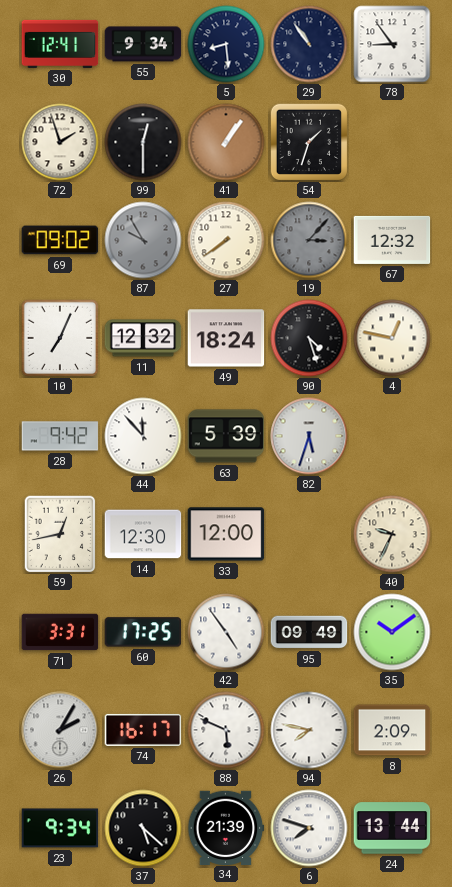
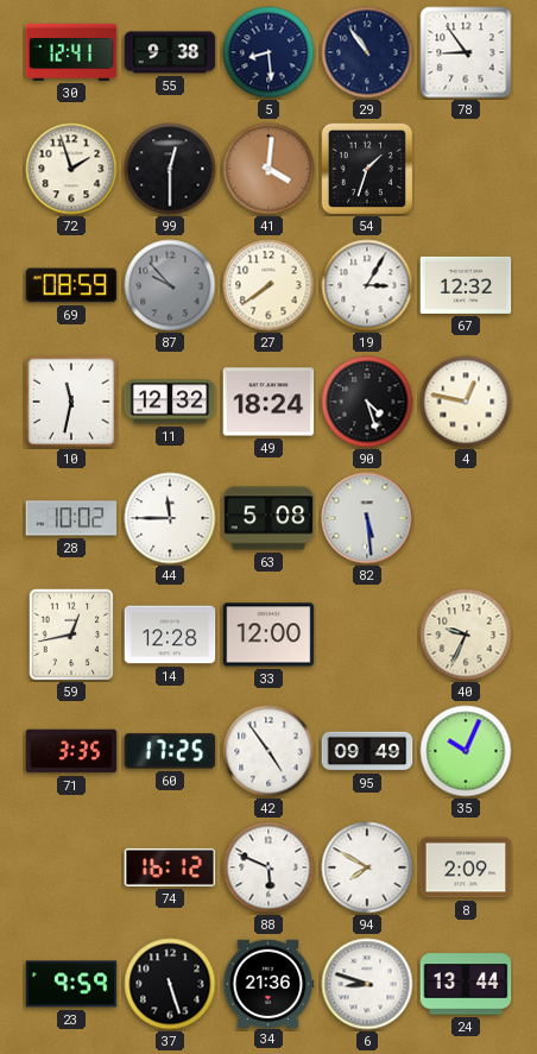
55: 9:34 -> 9:38
41: 1:06 -> 4:01
69: 09:02 -> 08:59
87: 9:55 -> 9:53
19: 3:07 -> 3:05
19 dial: grey -> white
10: 7:04 -> 11:32
28: 9:42 -> 10:02
44: 11:53 -> 11:45
63: 5:39 -> 5:08
82: 5:33 -> 5:29
14: 12:30 -> 12:28
71: 3:31 -> 3:35
35: 10:09 -> 10:04
26: 2:05 -> none
74: 16:17 -> 16:12
94: 7:47 -> 7:50
23: 9:34 -> 9:59
37: 5:22 -> 5:27
34: 21:39 -> 21:36
6: 7:48 -> 8:48
